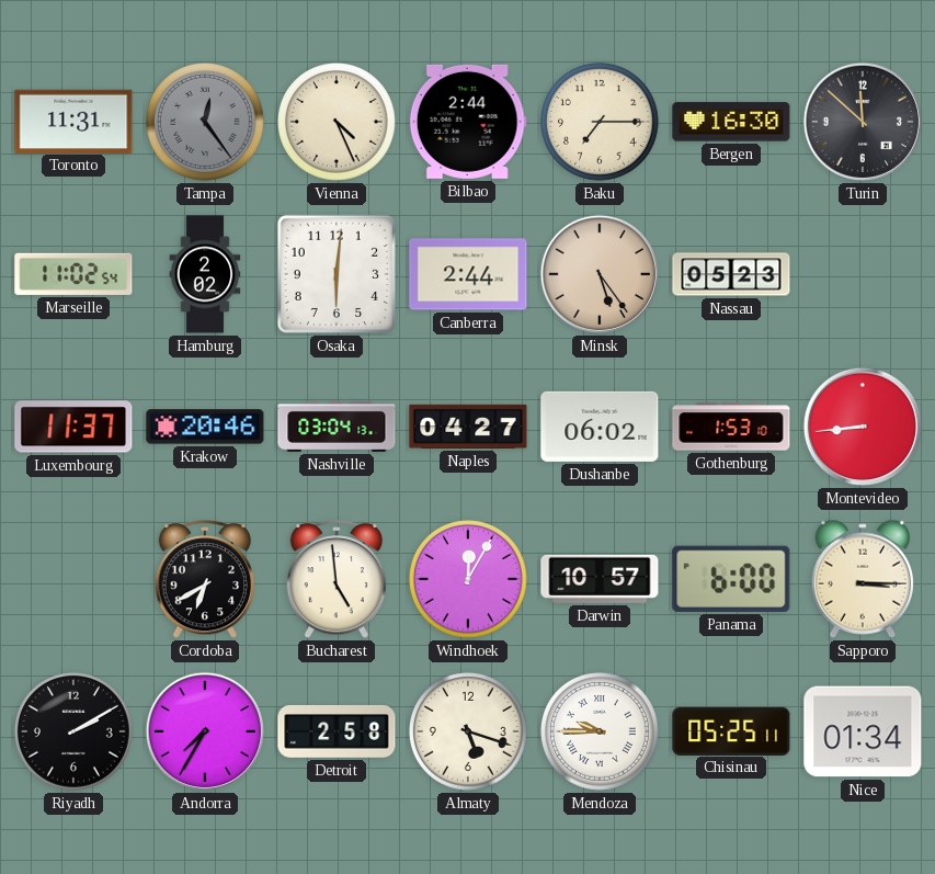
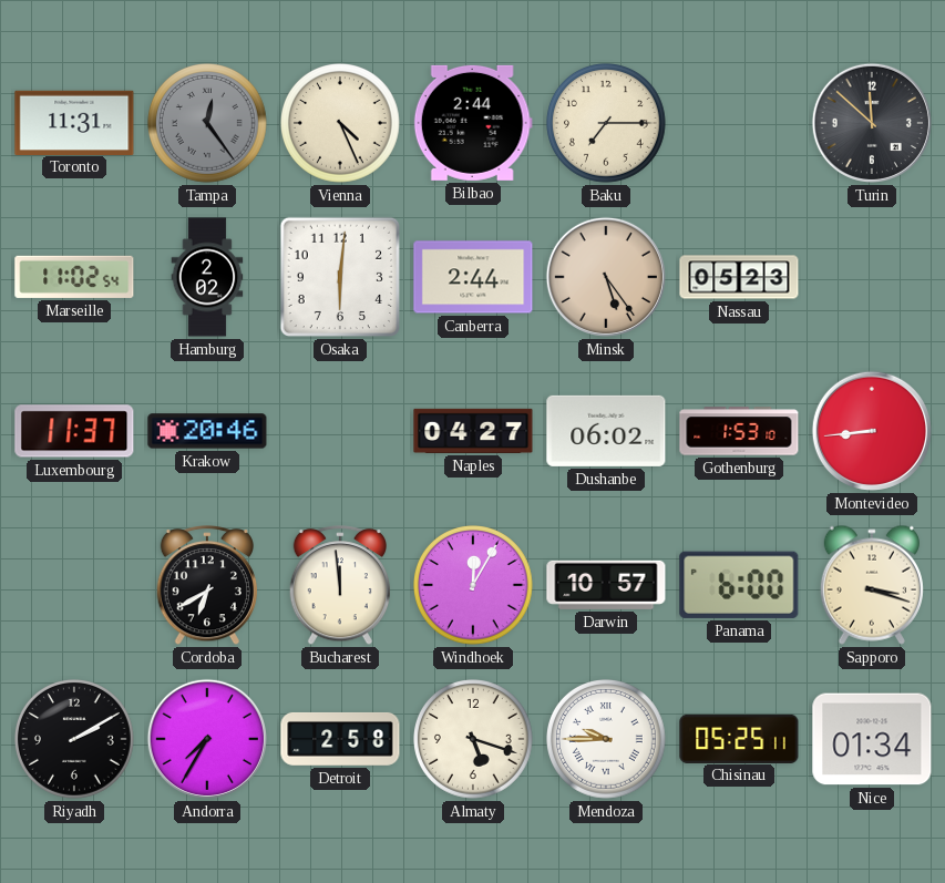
Bergen: 16:30 -> none
Nashville: 03:04 -> none
Bucharest: 4:59 -> 11:59
Sapporo: 3:15 -> 3:18
